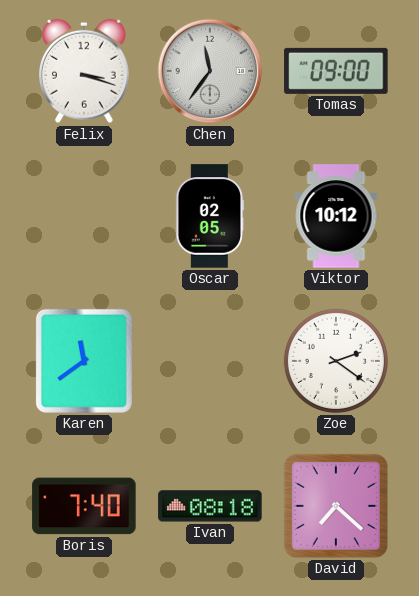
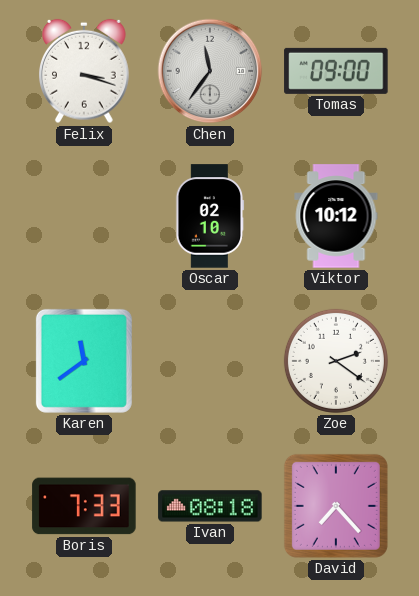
Oscar: 02:05 -> 02:10
Boris: 7:40 -> 7:33
David: 7:22 -> 7:23
